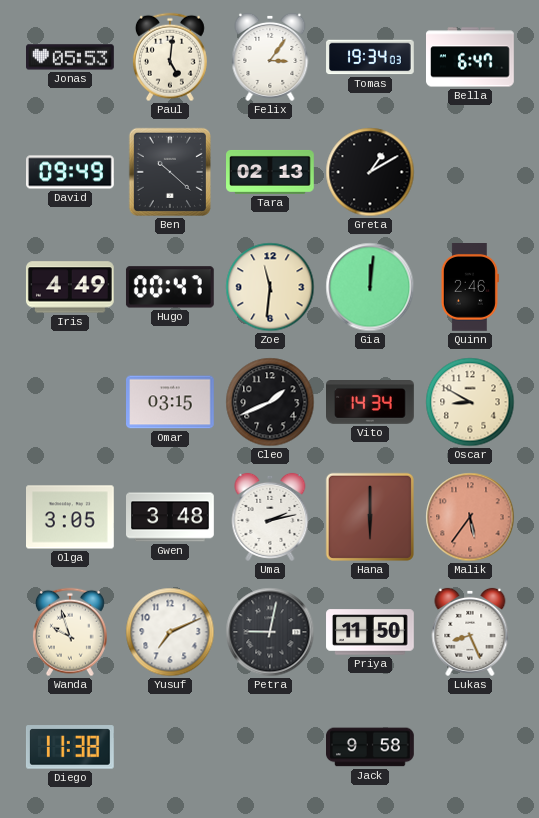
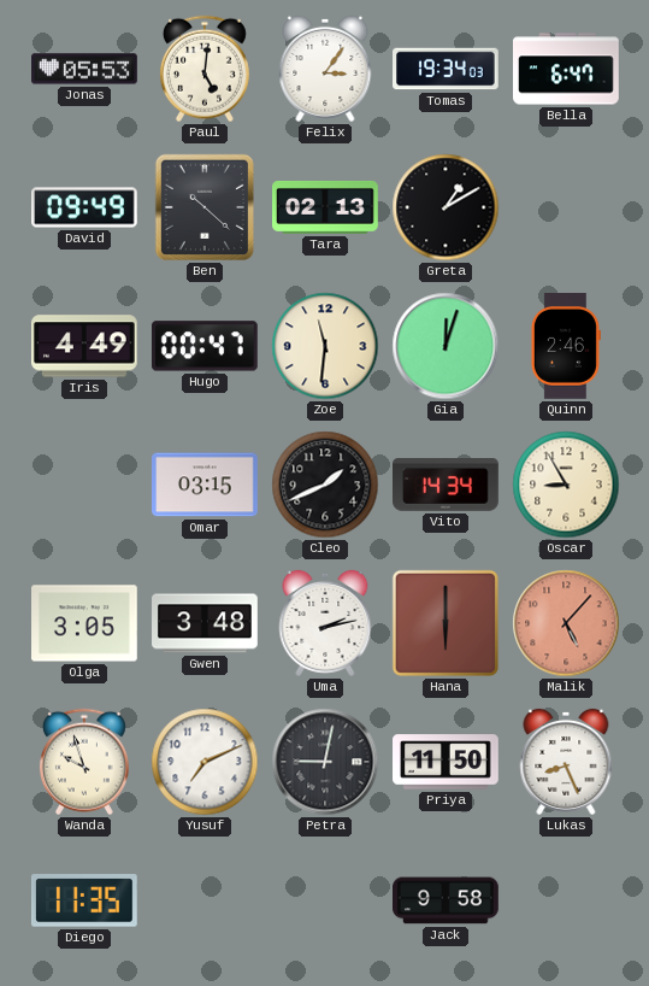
Gia: 12:01 -> 12:03
Oscar: 8:50 -> 8:55
Malik: 5:36 -> 5:07
Diego: 11:38 -> 11:35
